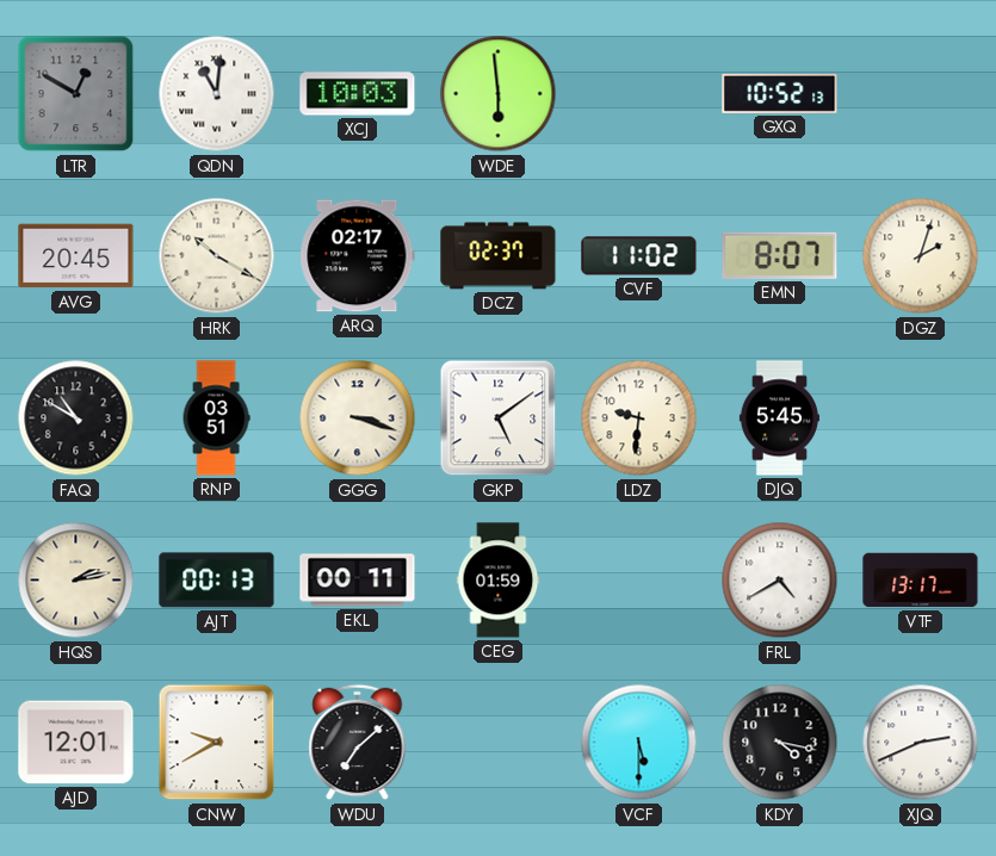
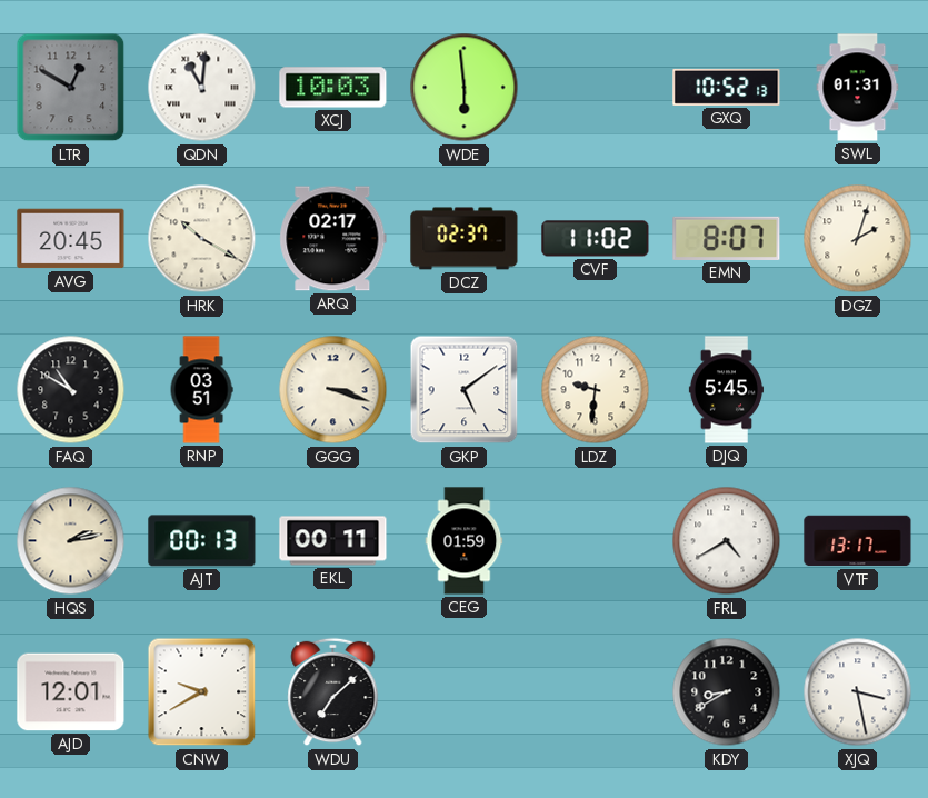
SWL: none -> 01:31
VCF: 5:30 -> none
KDY: 4:17 -> 8:40
XJQ: 2:41 -> 3:28
